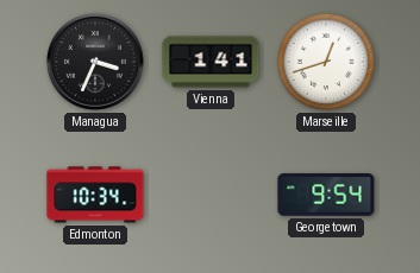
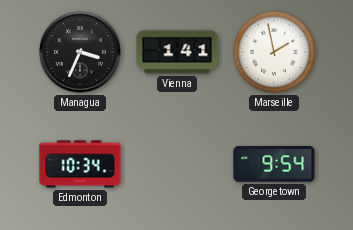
Marseille: 12:42 -> 1:58
